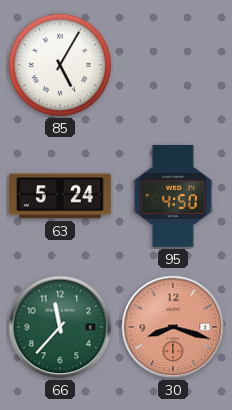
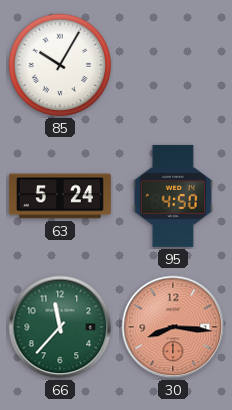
85: 5:05 -> 10:05
30: 8:18 -> 8:16
